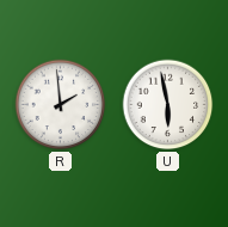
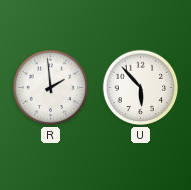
U: 5:58 -> 5:53
